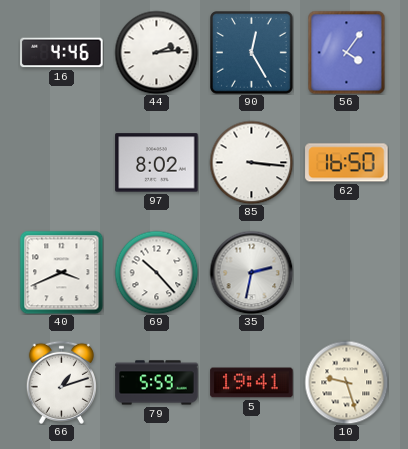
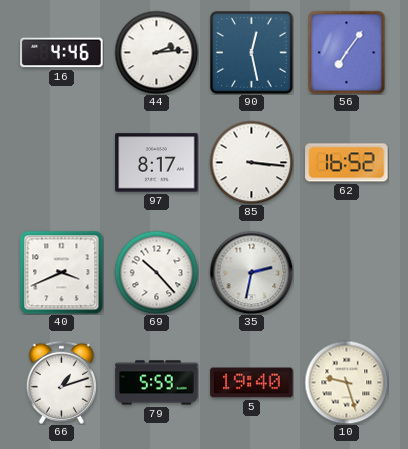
90: 12:25 -> 12:28
56: 4:06 -> 7:06
97: 8:02 -> 8:17
62: 16:50 -> 16:52
5: 19:41 -> 19:40
